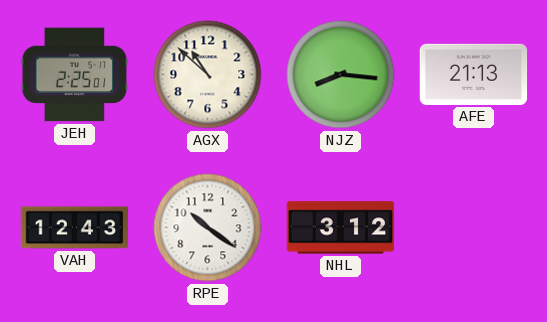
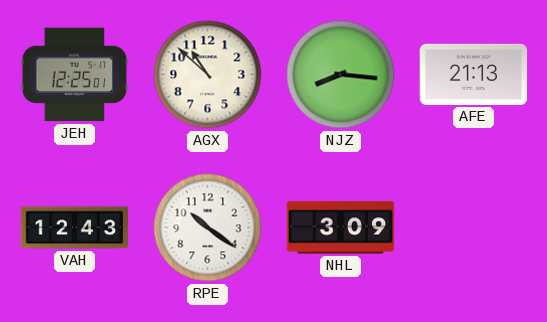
JEH: 2:25 -> 12:25
NHL: 3:12 -> 3:09
